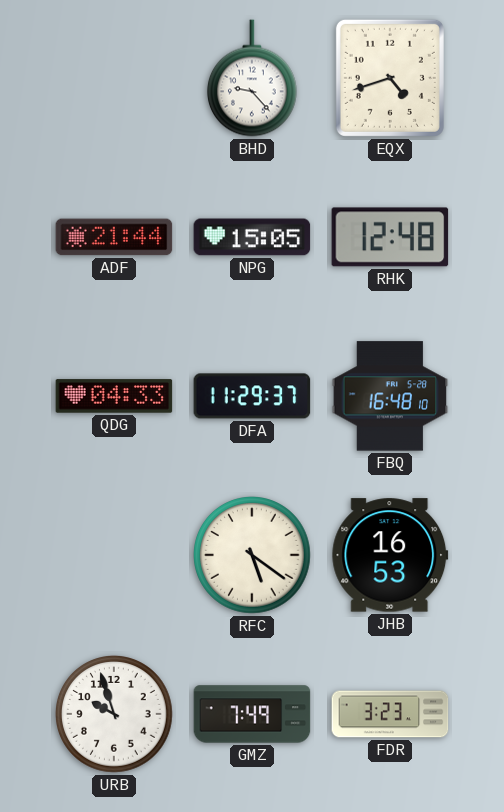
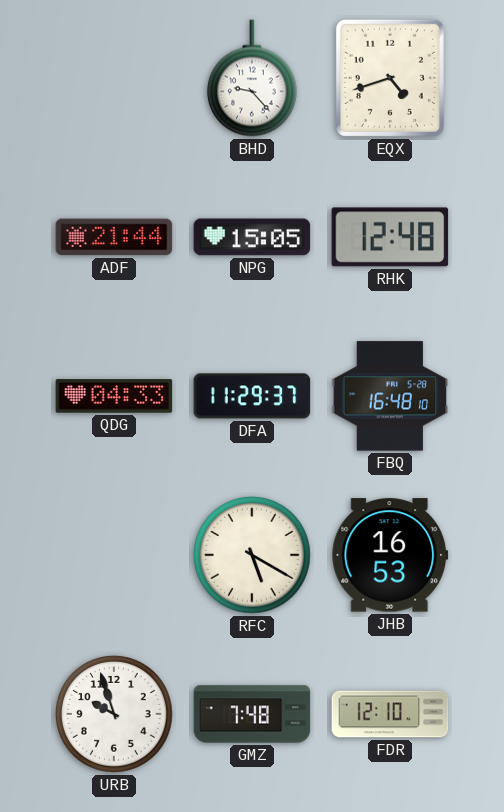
RFC: 5:21 -> 5:20
GMZ: 7:49 -> 7:48
FDR: 3:23 -> 12:10
